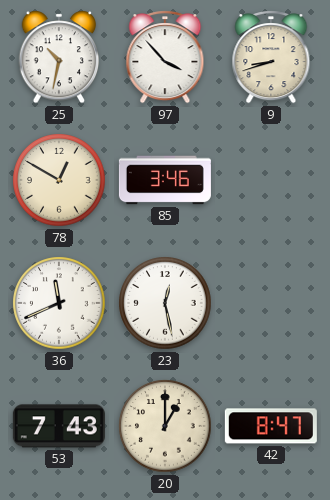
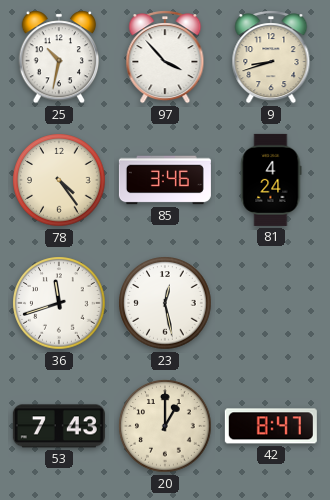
78: 12:50 -> 4:24
81: none -> 4:24
36: 11:41 -> 11:42
